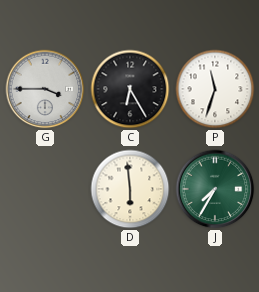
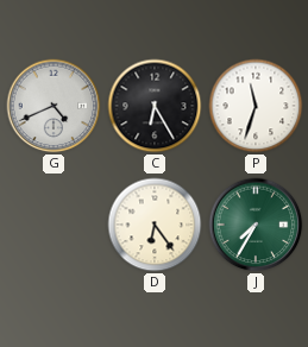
G: 3:45 -> 4:41
D: 5:59 -> 6:24
